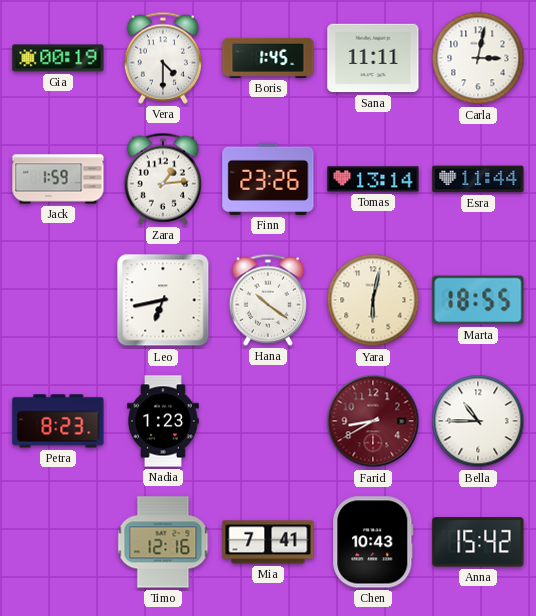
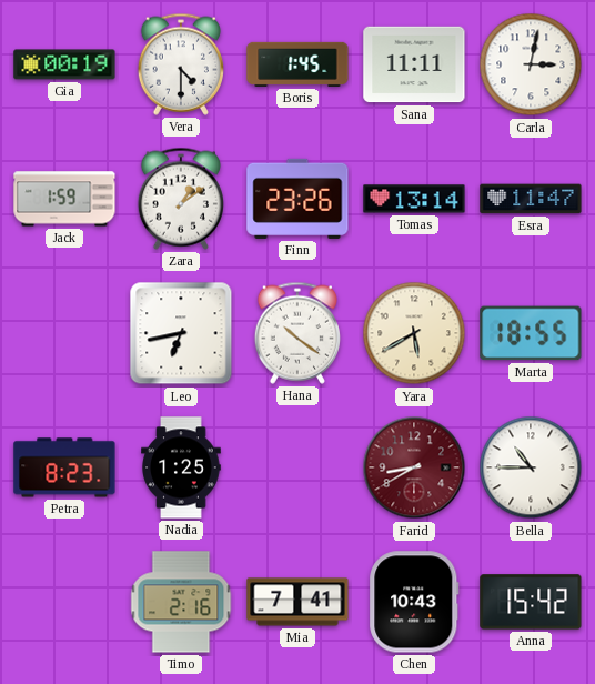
Zara: 1:14 -> 1:09
Esra: 11:44 -> 11:47
Yara: 6:02 -> 5:40
Nadia: 1:23 -> 1:25
Timo: 12:16 -> 2:16
